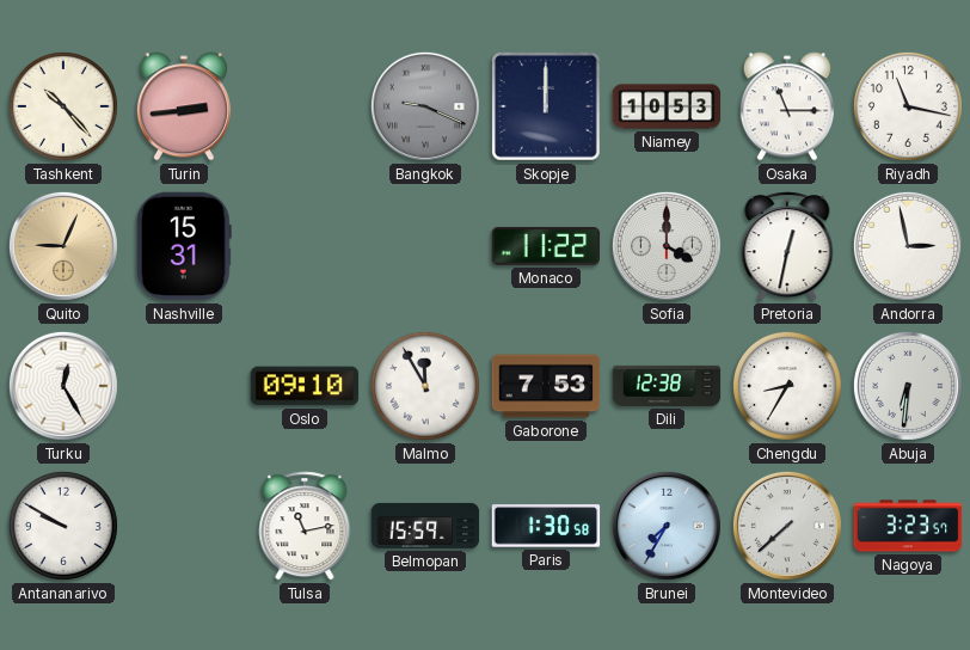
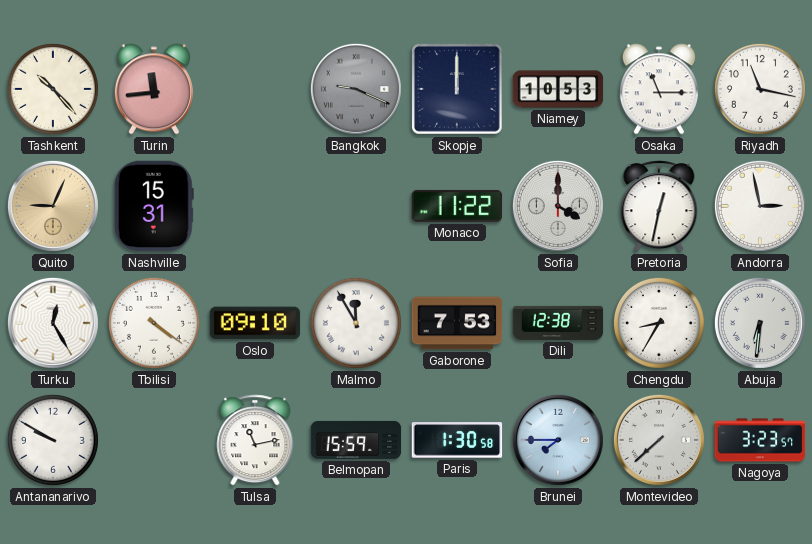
Turin: 2:44 -> 11:44
Tbilisi: none -> 4:21
Brunei: 7:35 -> 7:45
